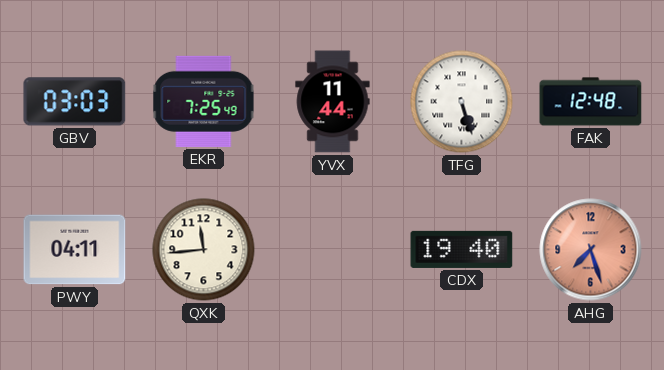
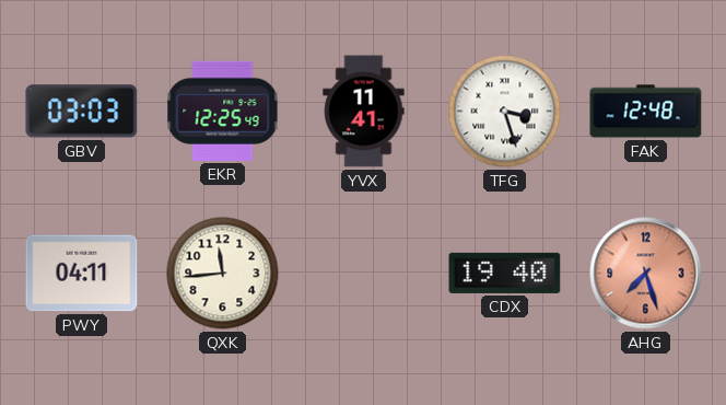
EKR: 7:25 -> 12:25
YVX: 11:44 -> 11:41
TFG: 5:27 -> 3:27
